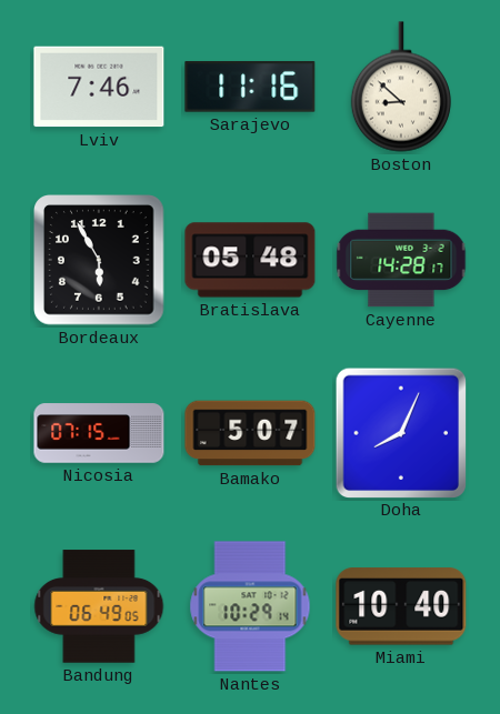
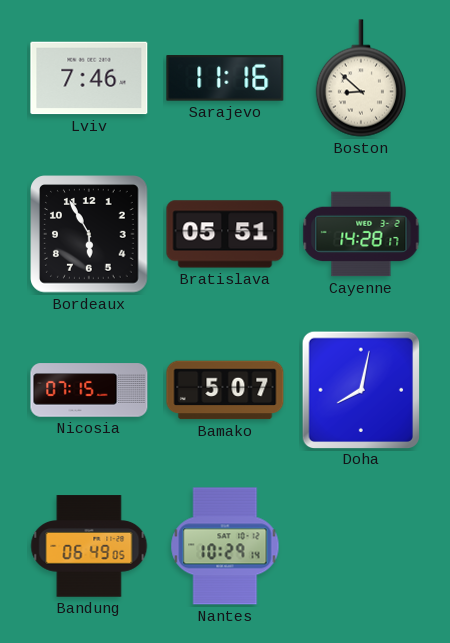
Bratislava: 05:48 -> 05:51
Doha: 8:04 -> 8:02
Miami: 10:40 -> none
